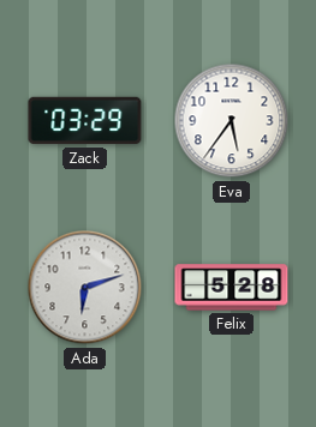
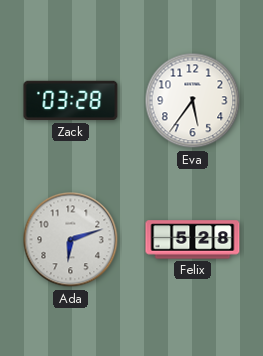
Zack: 03:29 -> 03:28
